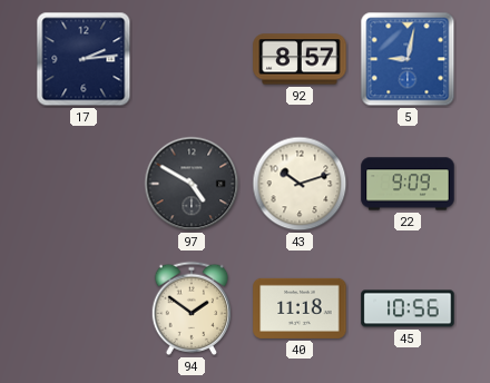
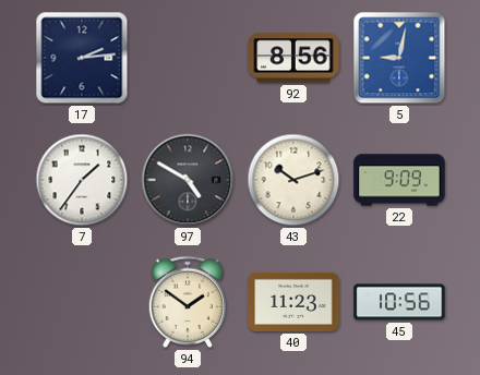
92: 8:57 -> 8:56
7: none -> 1:36
40: 11:18 -> 11:23
